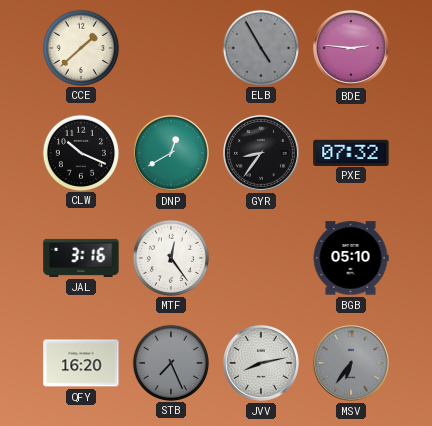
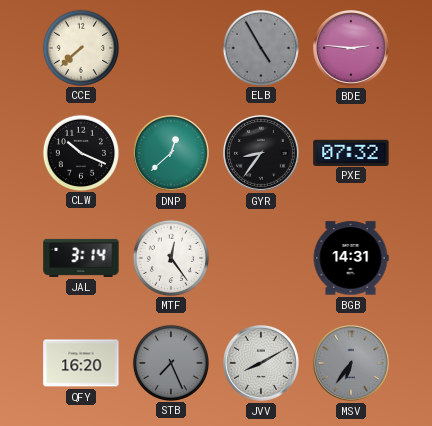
CCE: 1:38 -> 7:38
DNP: 12:40 -> 12:38
JAL: 3:16 -> 3:14
BGB: 05:10 -> 14:31
JVV: 8:13 -> 8:10
